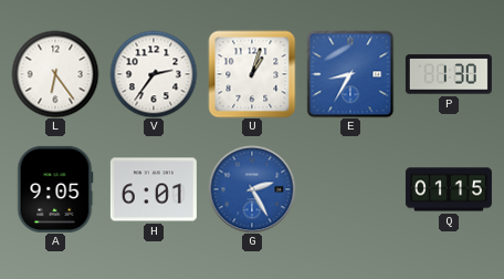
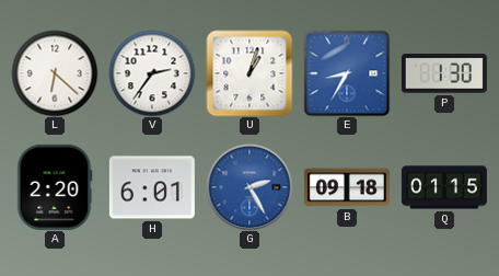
L: 6:24 -> 6:22
A: 9:05 -> 2:20
B: none -> 09:18
